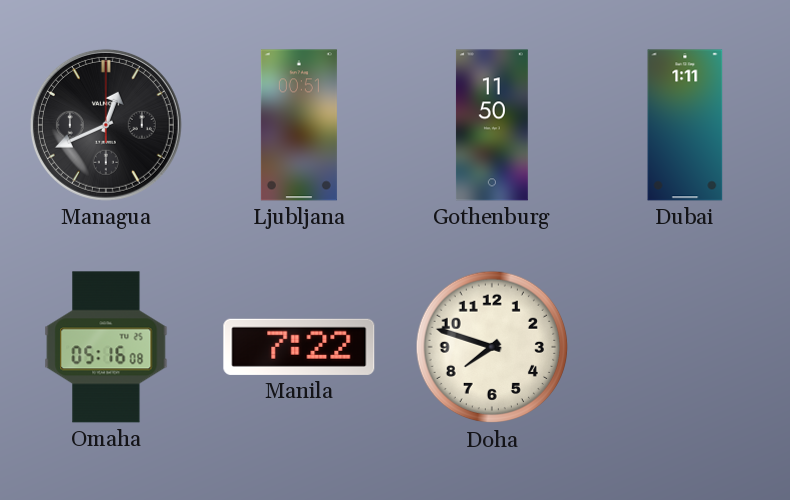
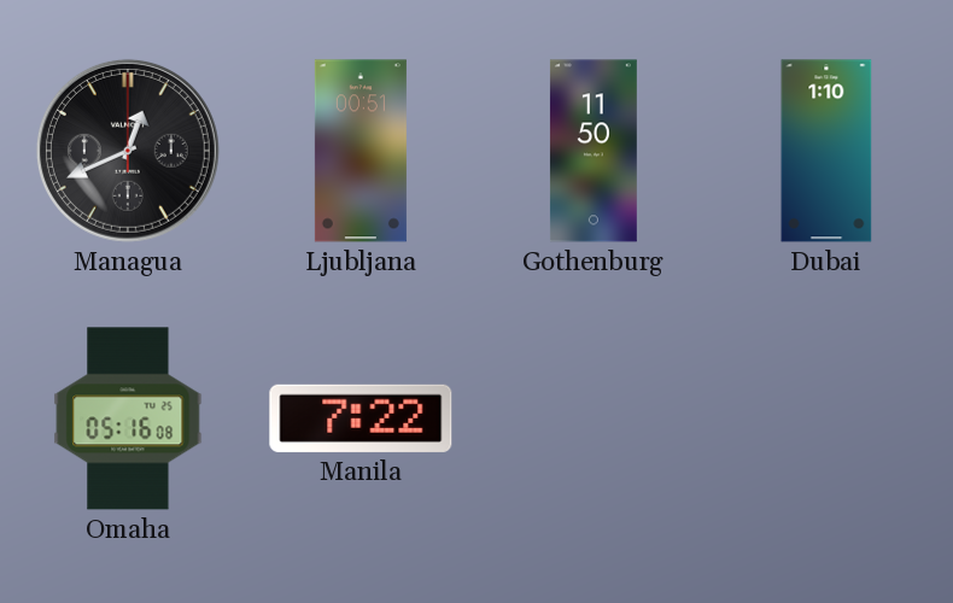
Dubai: 1:11 -> 1:10
Doha: 7:48 -> none
